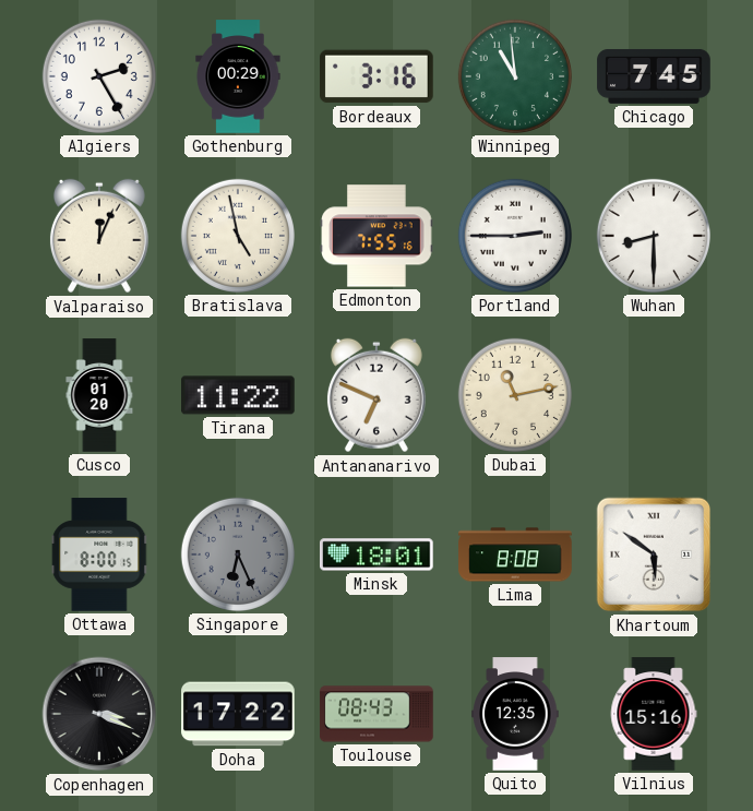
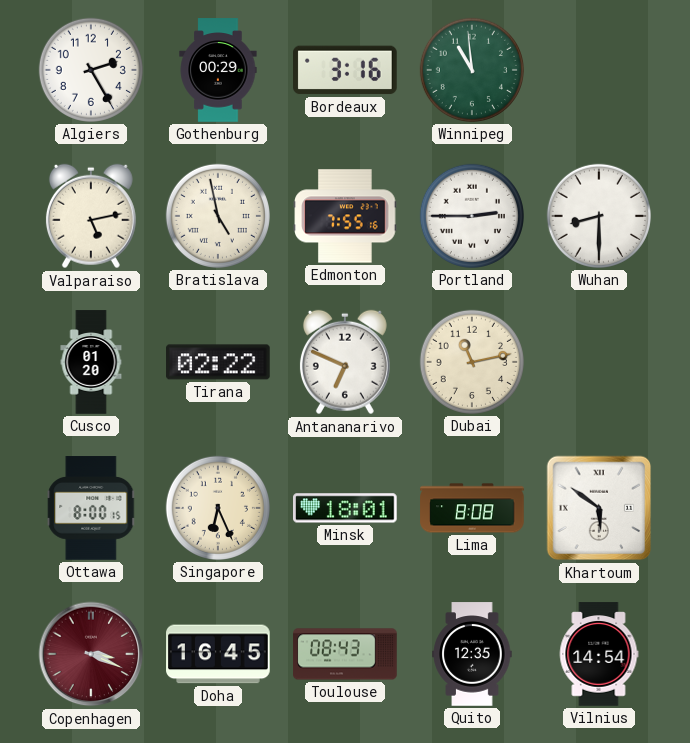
Chicago: 7:45 -> none
Valparaiso: 12:04 -> 5:13
Tirana: 11:22 -> 02:22
Singapore dial: grey -> cream
Copenhagen dial: black -> burgundy
Doha: 17:22 -> 16:45
Vilnius: 15:16 -> 14:54
